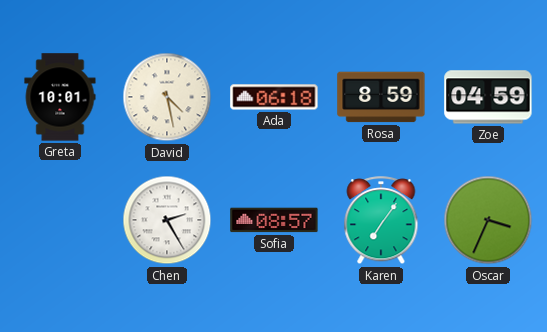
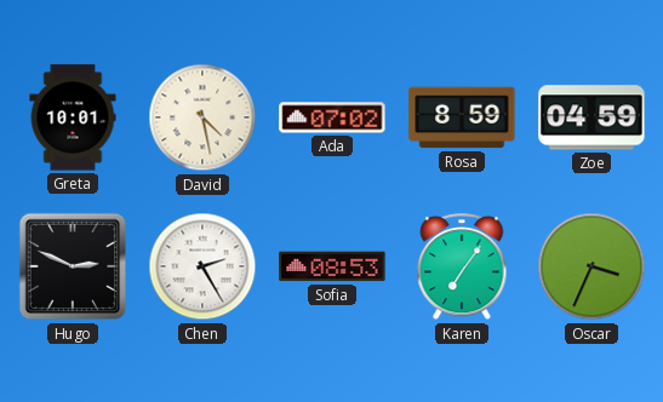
Ada: 06:18 -> 07:02
Hugo: none -> 2:49
Sofia: 08:57 -> 08:53
